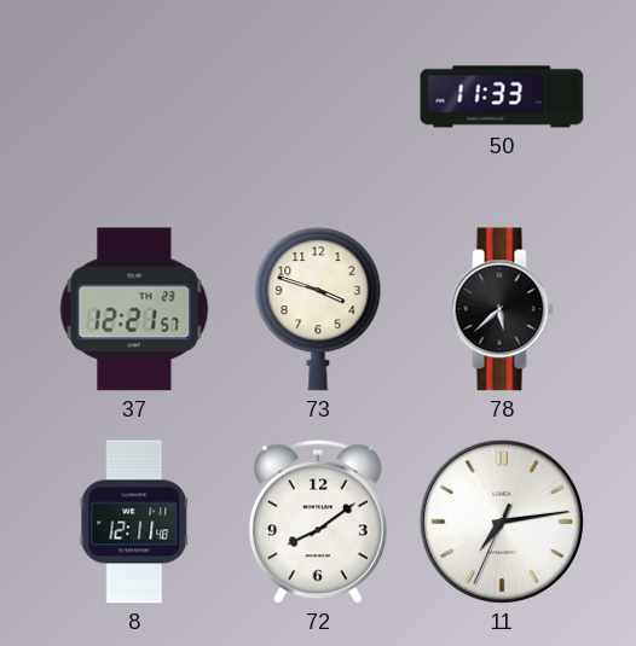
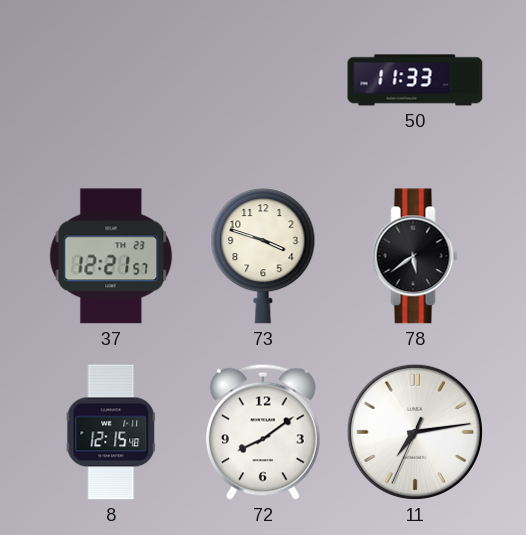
78: 5:38 -> 5:39
8: 12:11 -> 12:15
